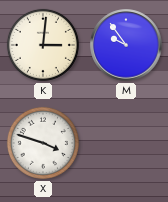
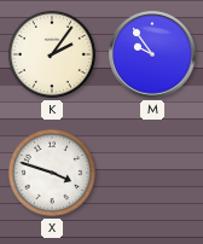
K: 3:01 -> 2:06
